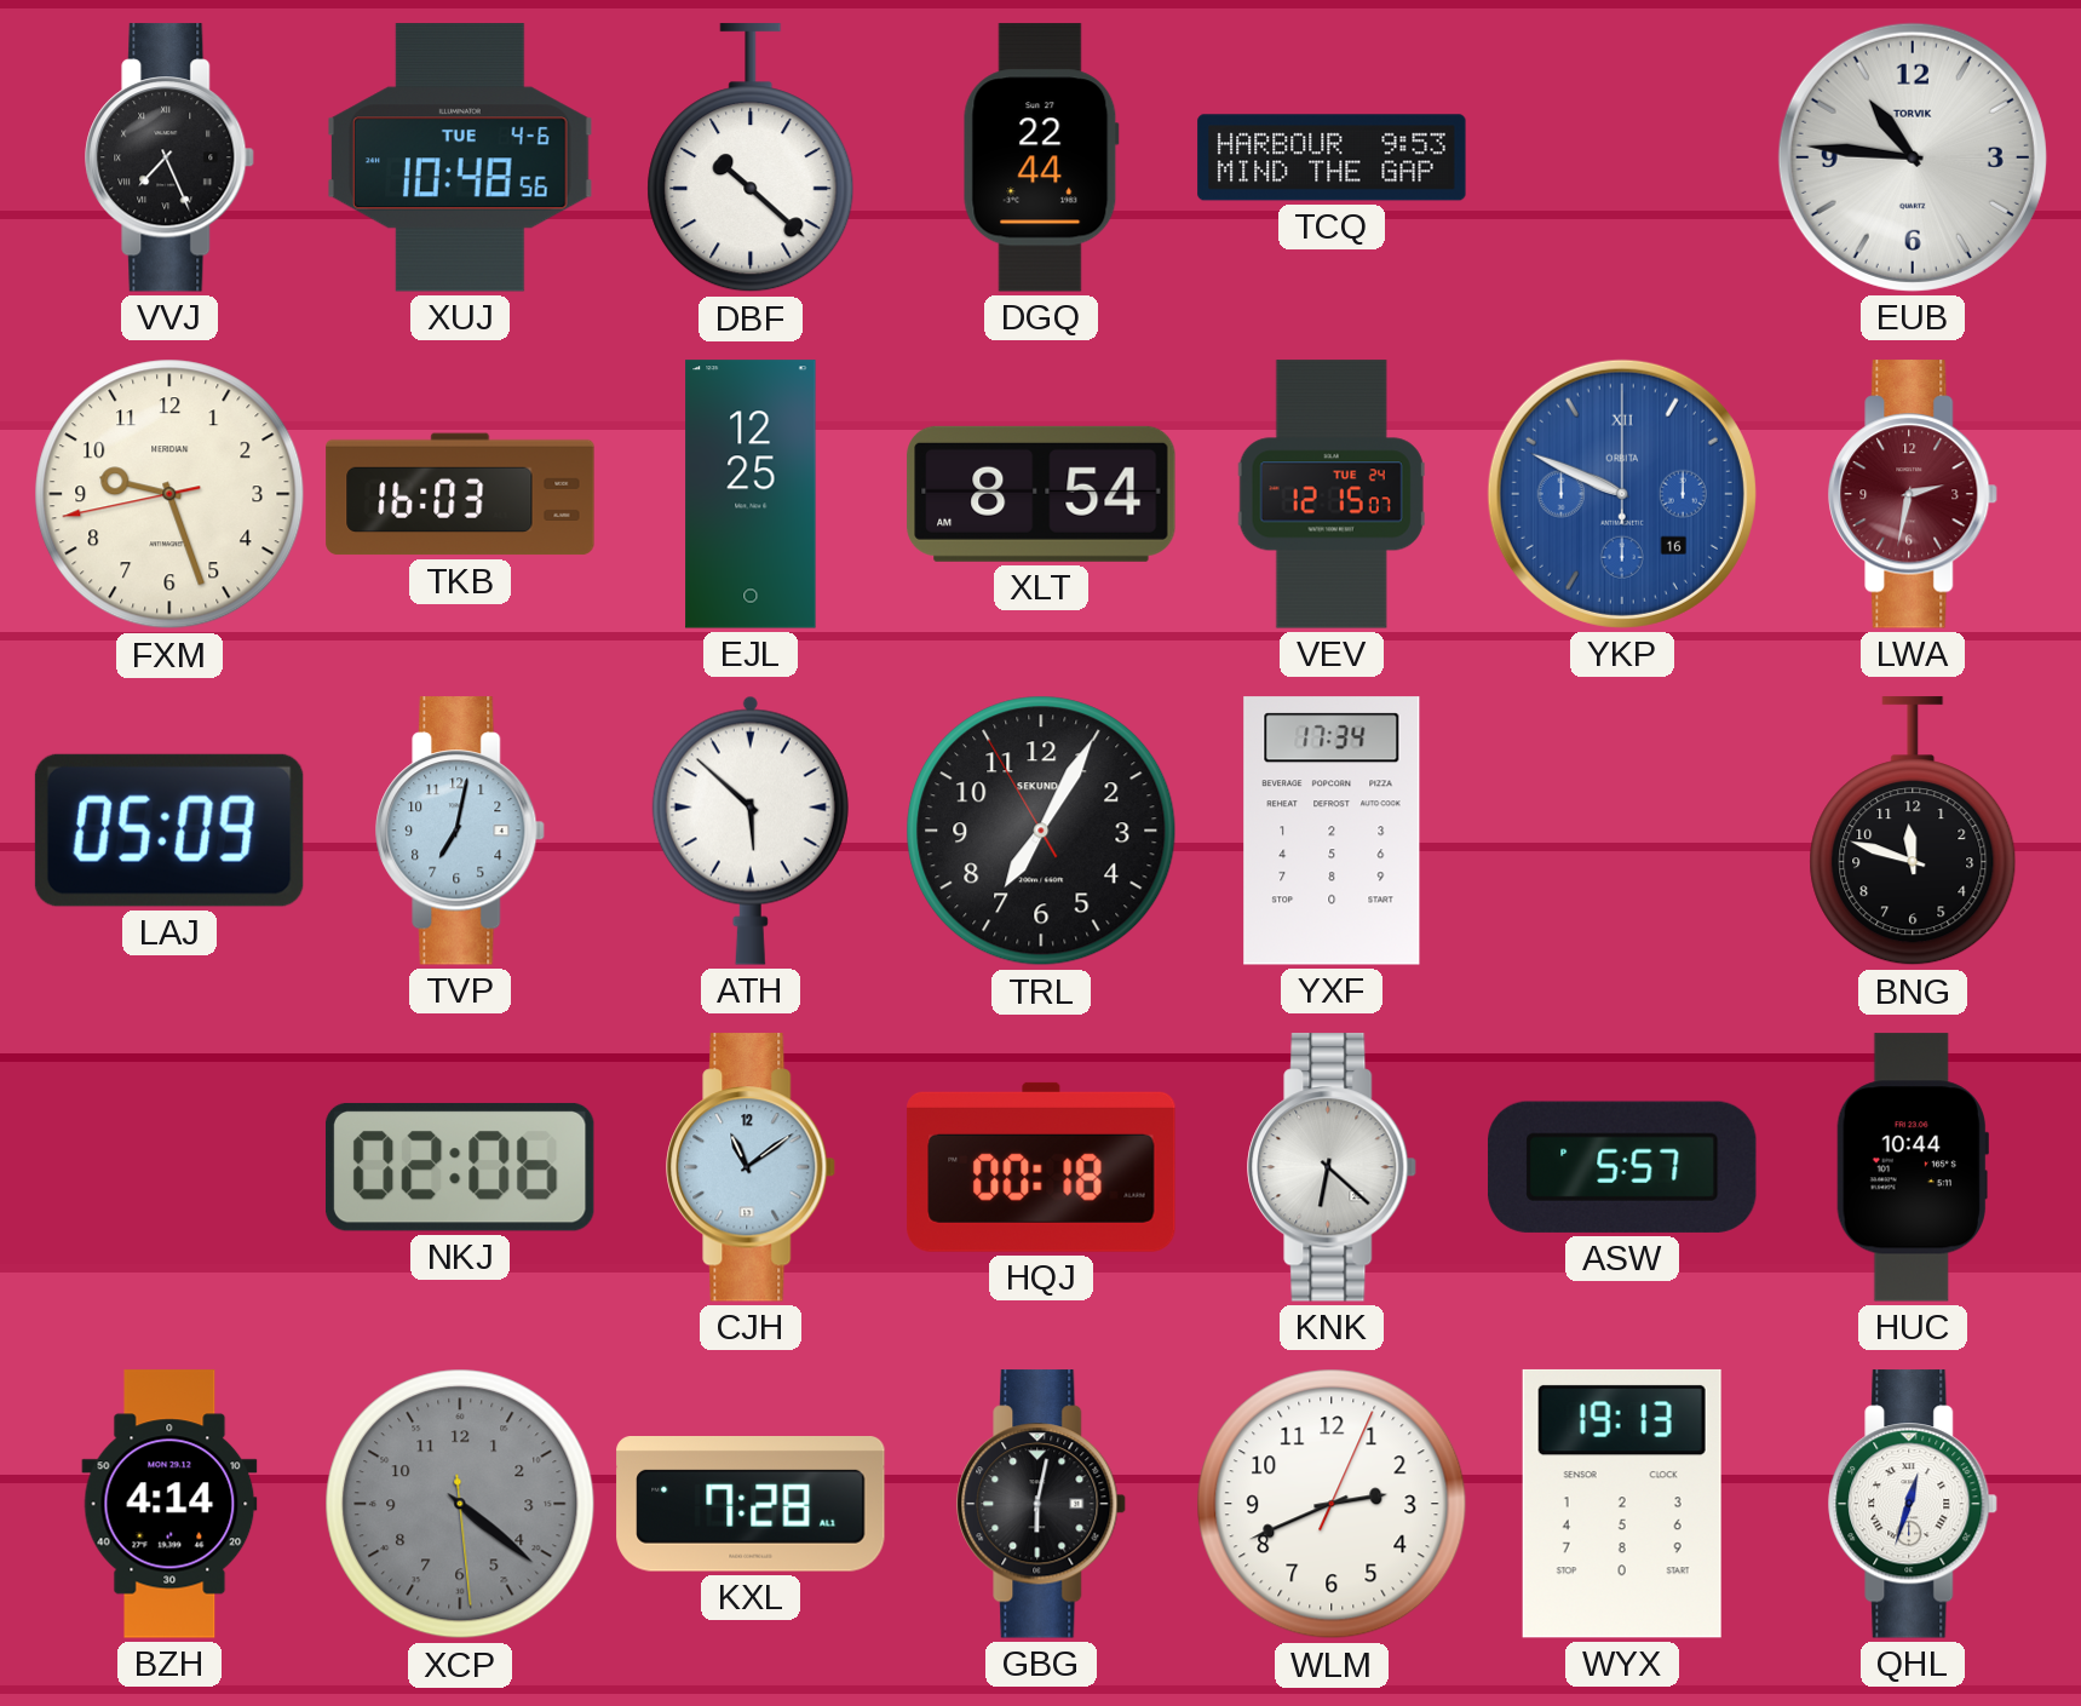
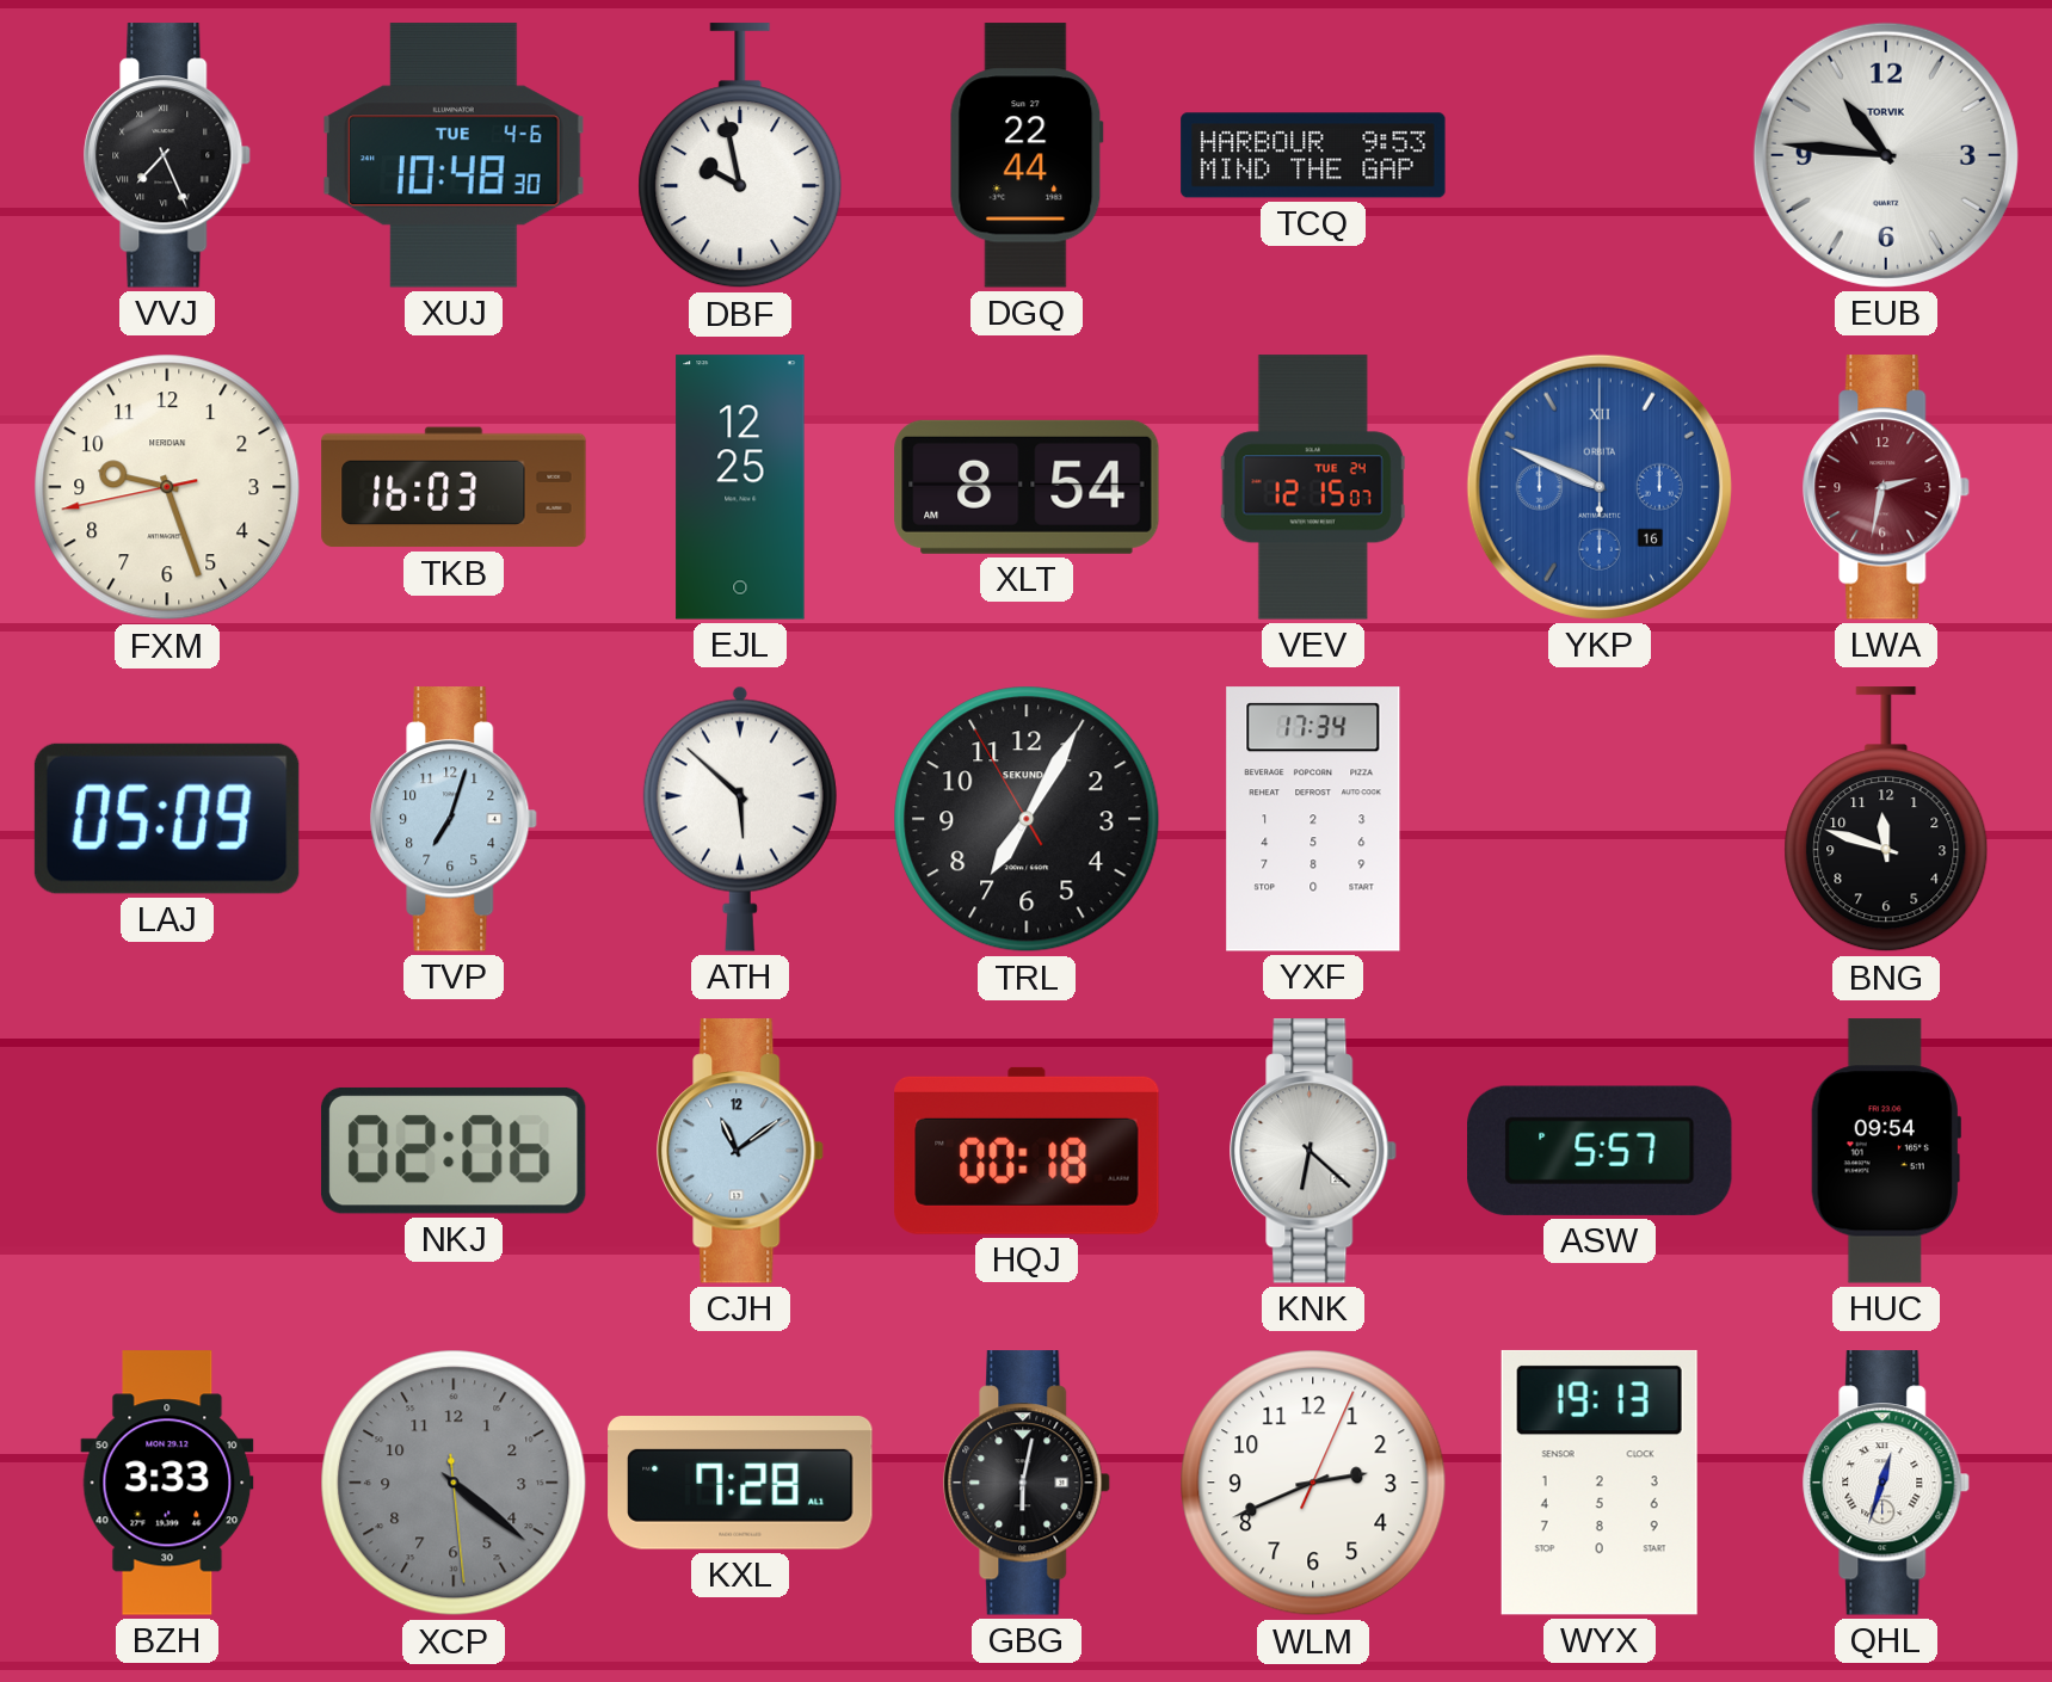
XUJ: 10:48:56 -> 10:48:30
DBF: 10:22 -> 9:58
TVP: 7:02 -> 7:03
HUC: 10:44 -> 09:54
BZH: 4:14 -> 3:33
